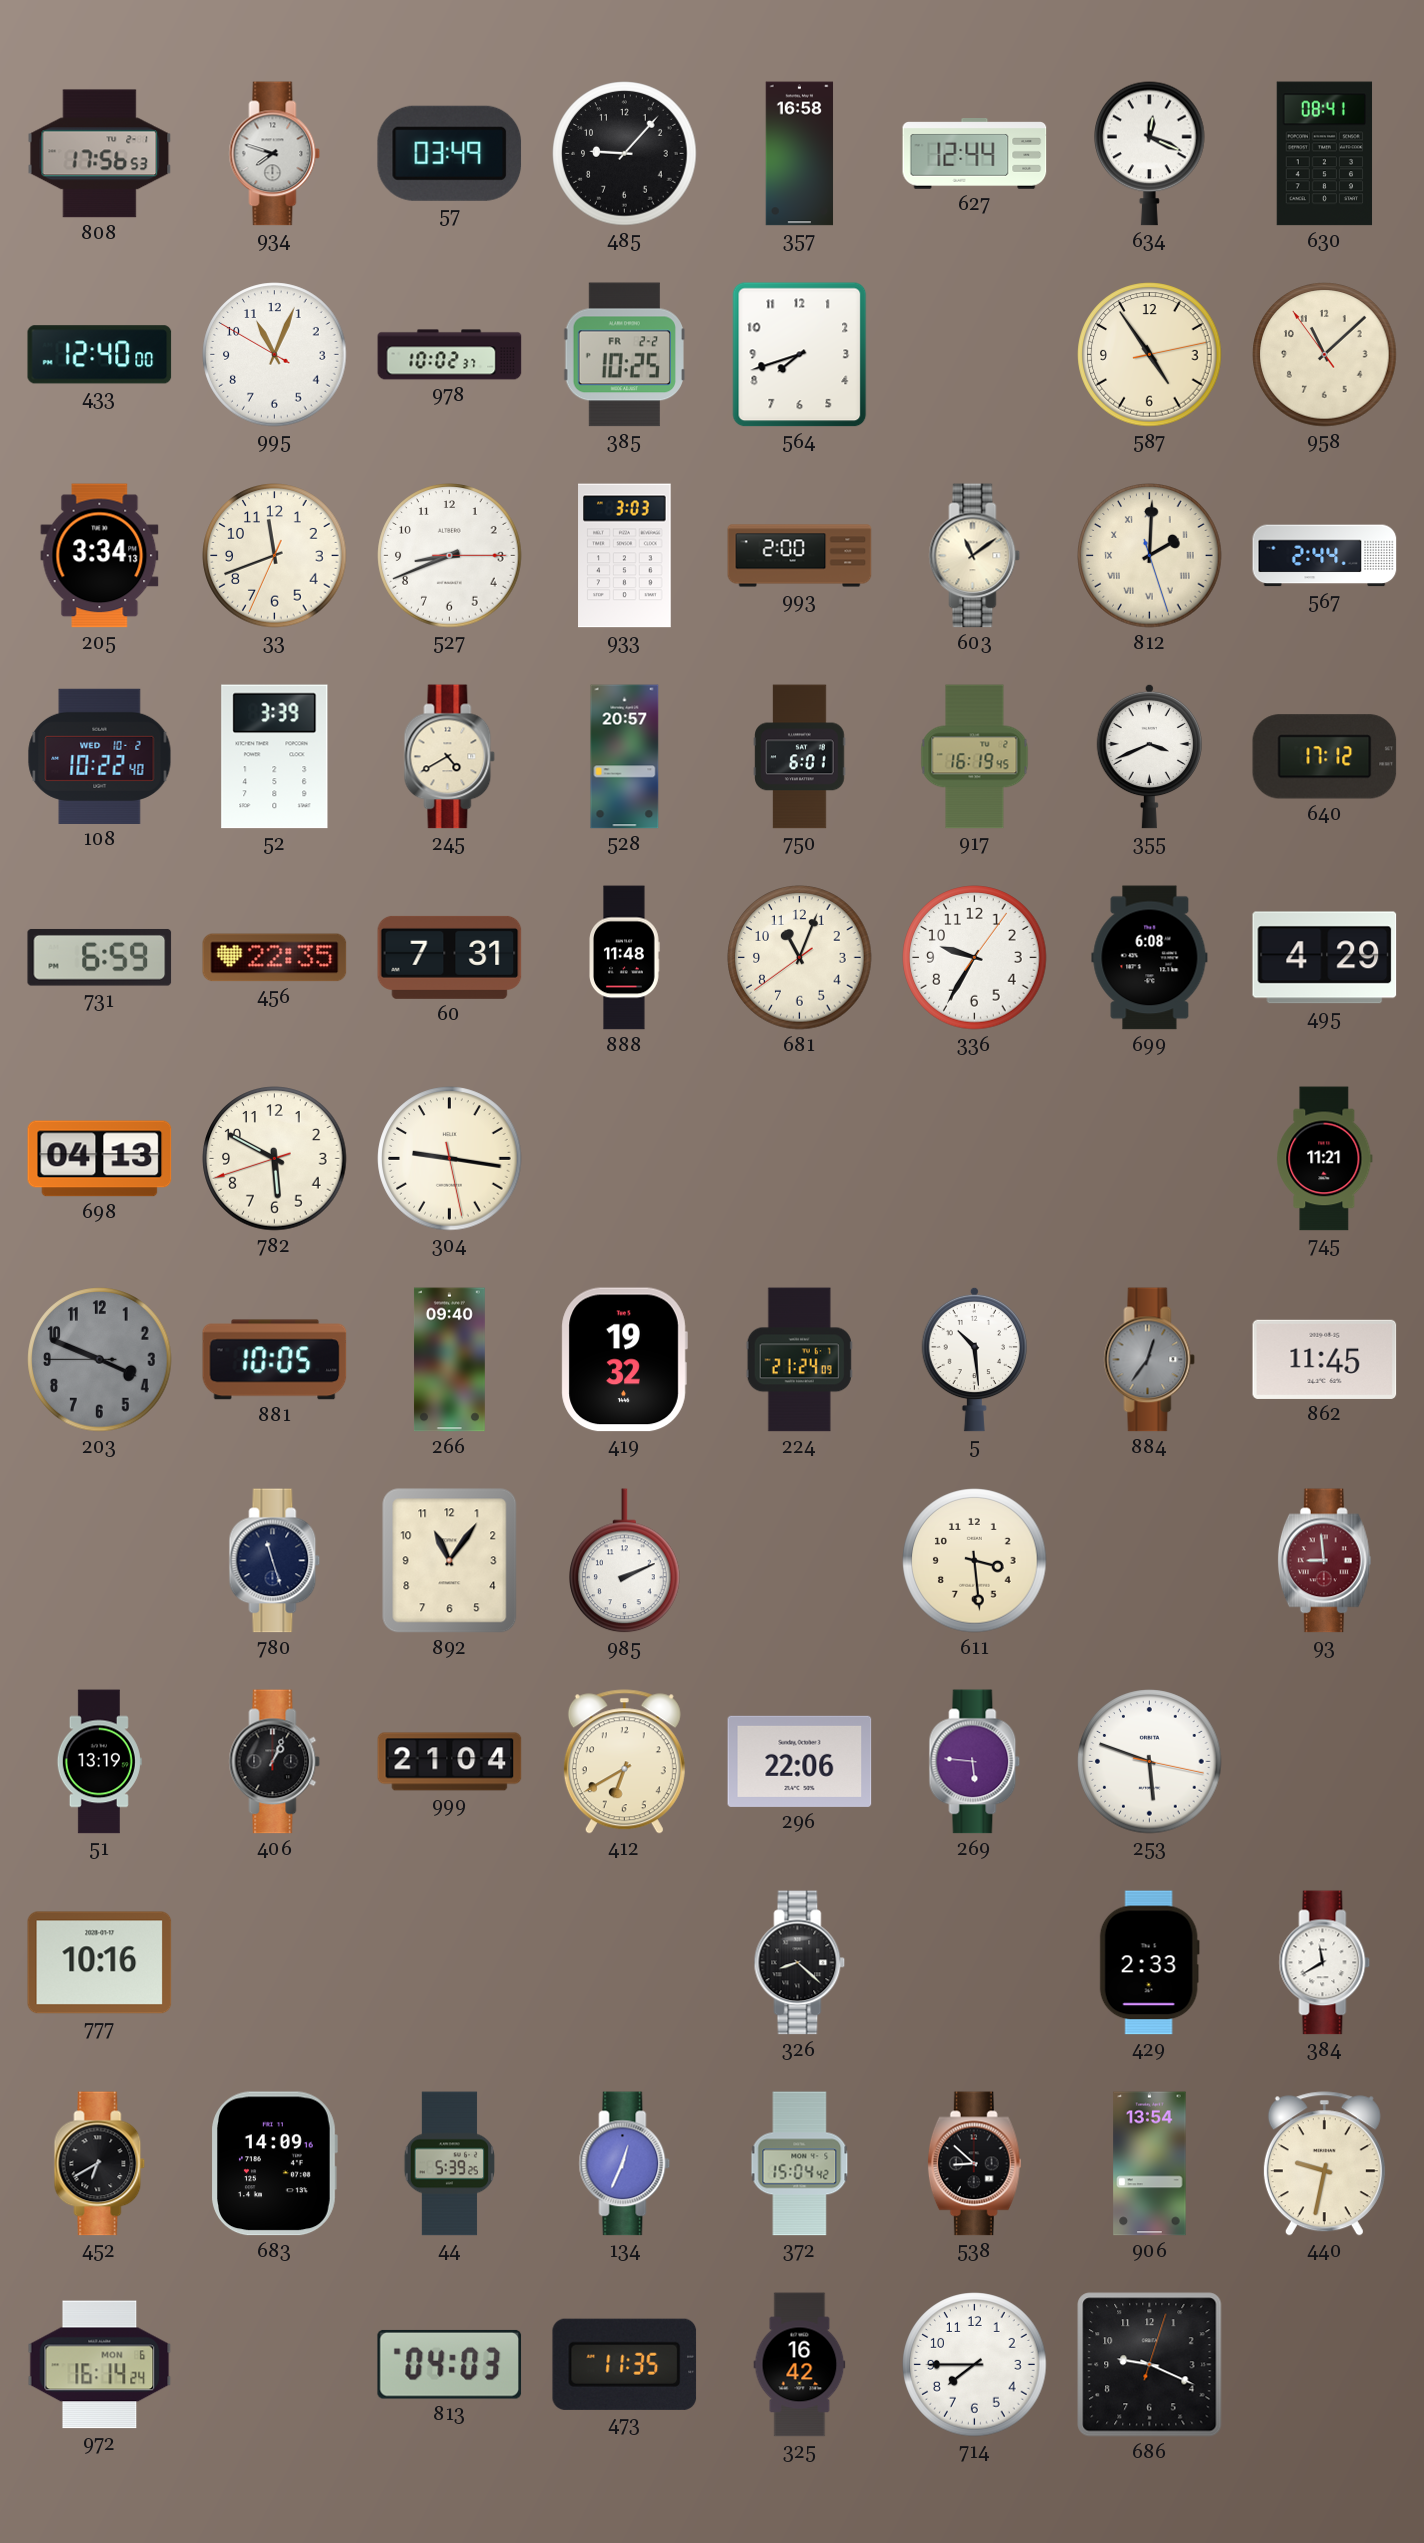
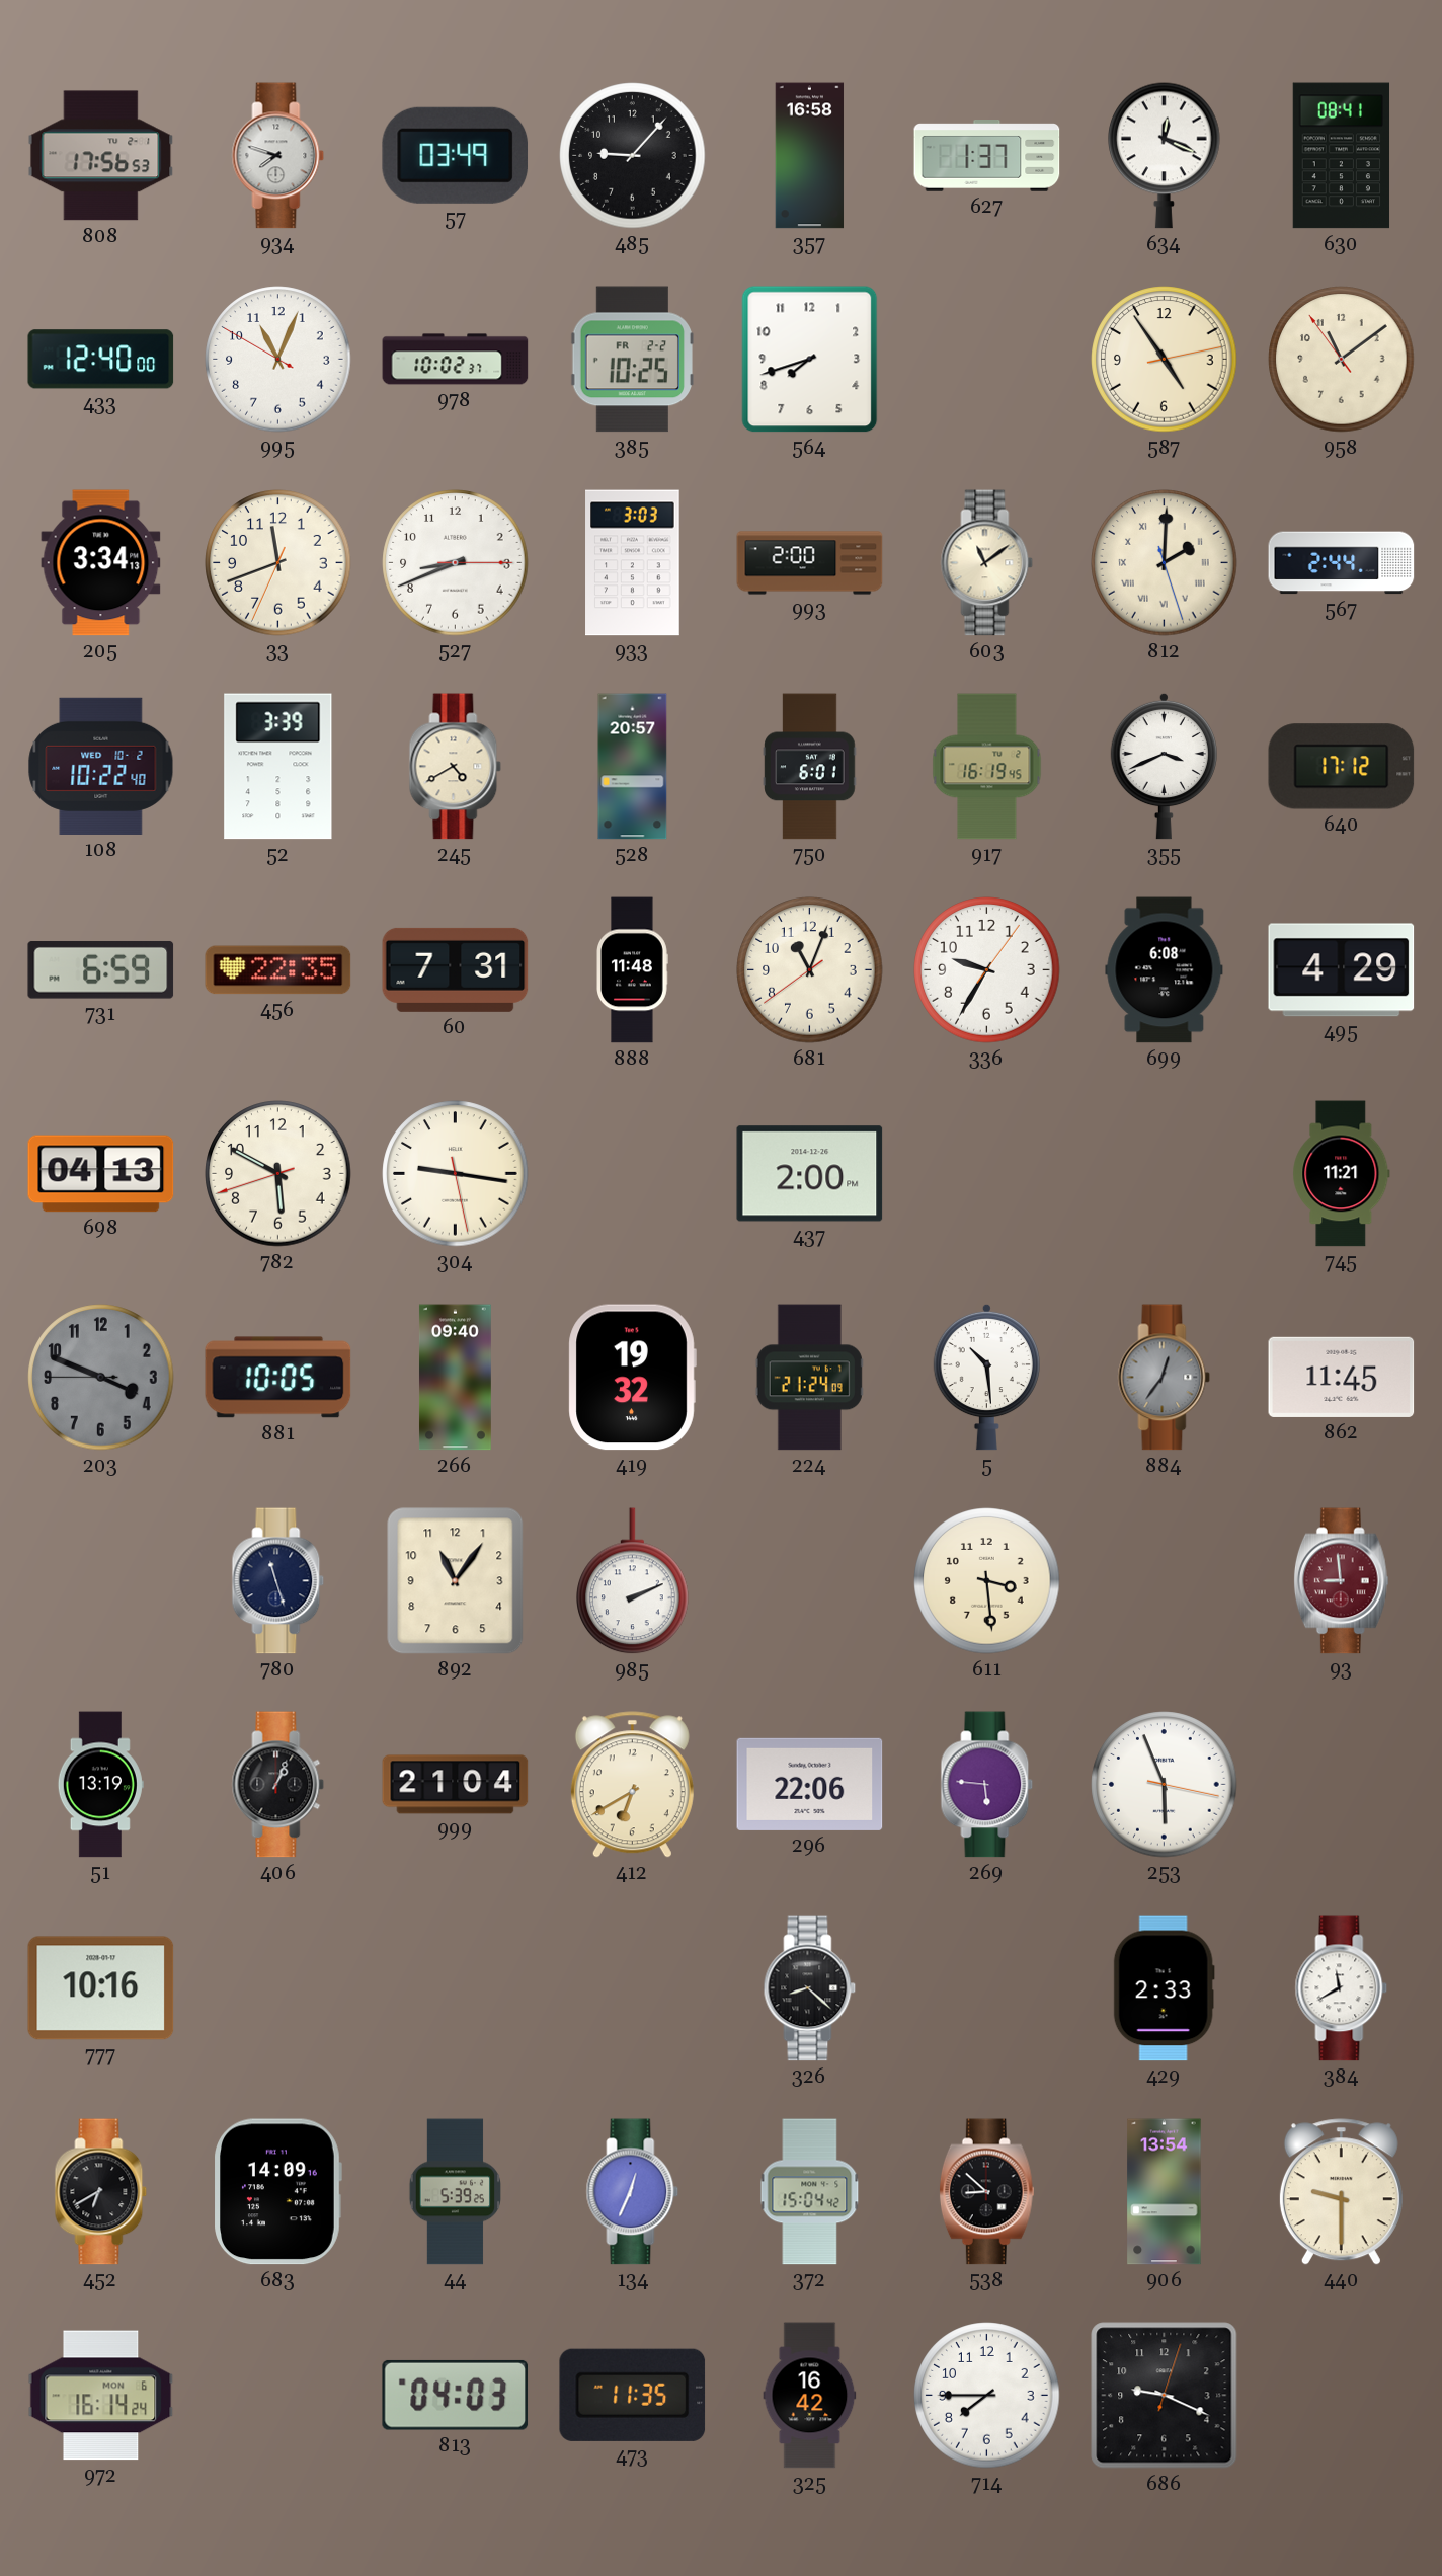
627: 12:44 -> 1:37
958: 11:07 -> 11:08
437: none -> 2:00
253: 5:48 -> 5:56
440: 9:32 -> 9:30
